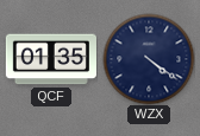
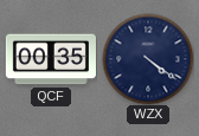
QCF: 01:35 -> 00:35
